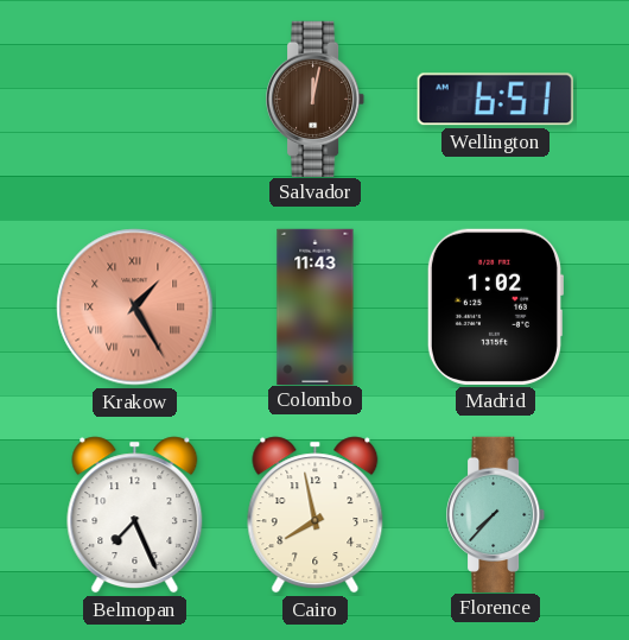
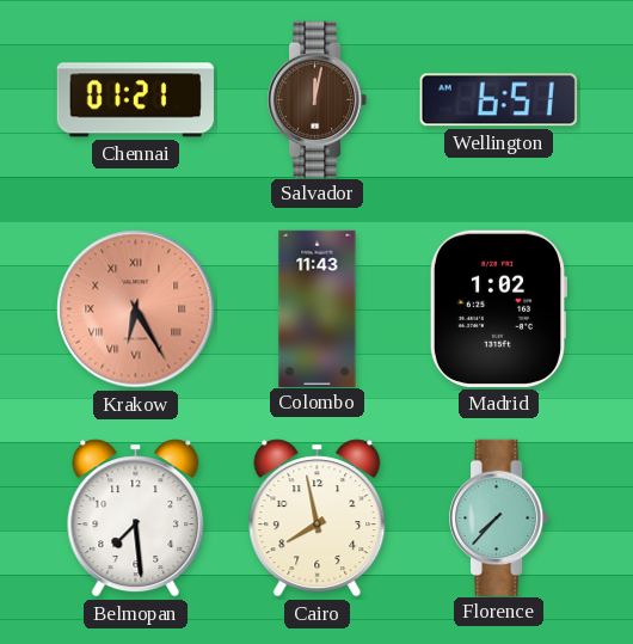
Chennai: none -> 01:21
Krakow: 1:25 -> 6:25
Belmopan: 7:26 -> 7:29
